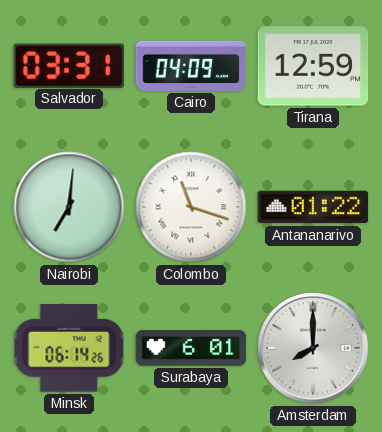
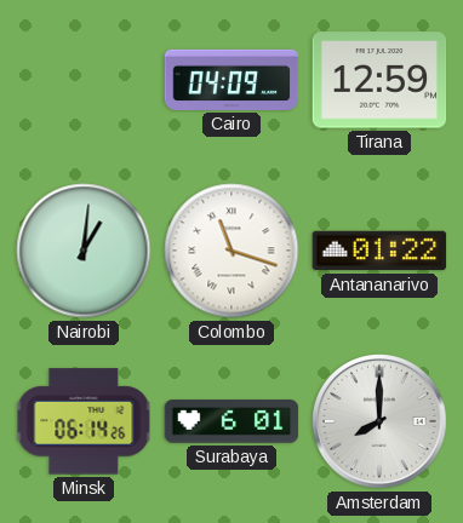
Salvador: 03:31 -> none
Nairobi: 7:01 -> 1:01
